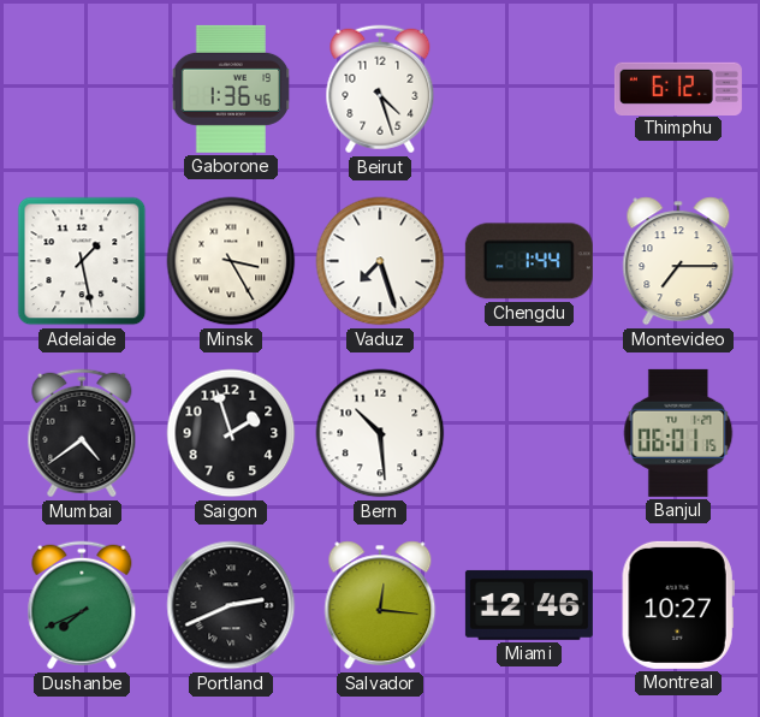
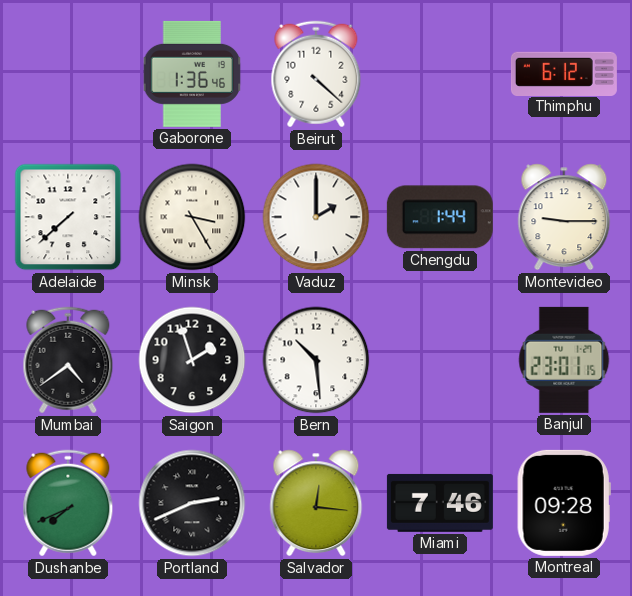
Beirut: 4:27 -> 4:22
Adelaide: 1:28 -> 7:38
Vaduz: 7:27 -> 2:00
Montevideo: 7:15 -> 9:15
Banjul: 06:01 -> 23:01
Miami: 12:46 -> 7:46
Montreal: 10:27 -> 09:28
